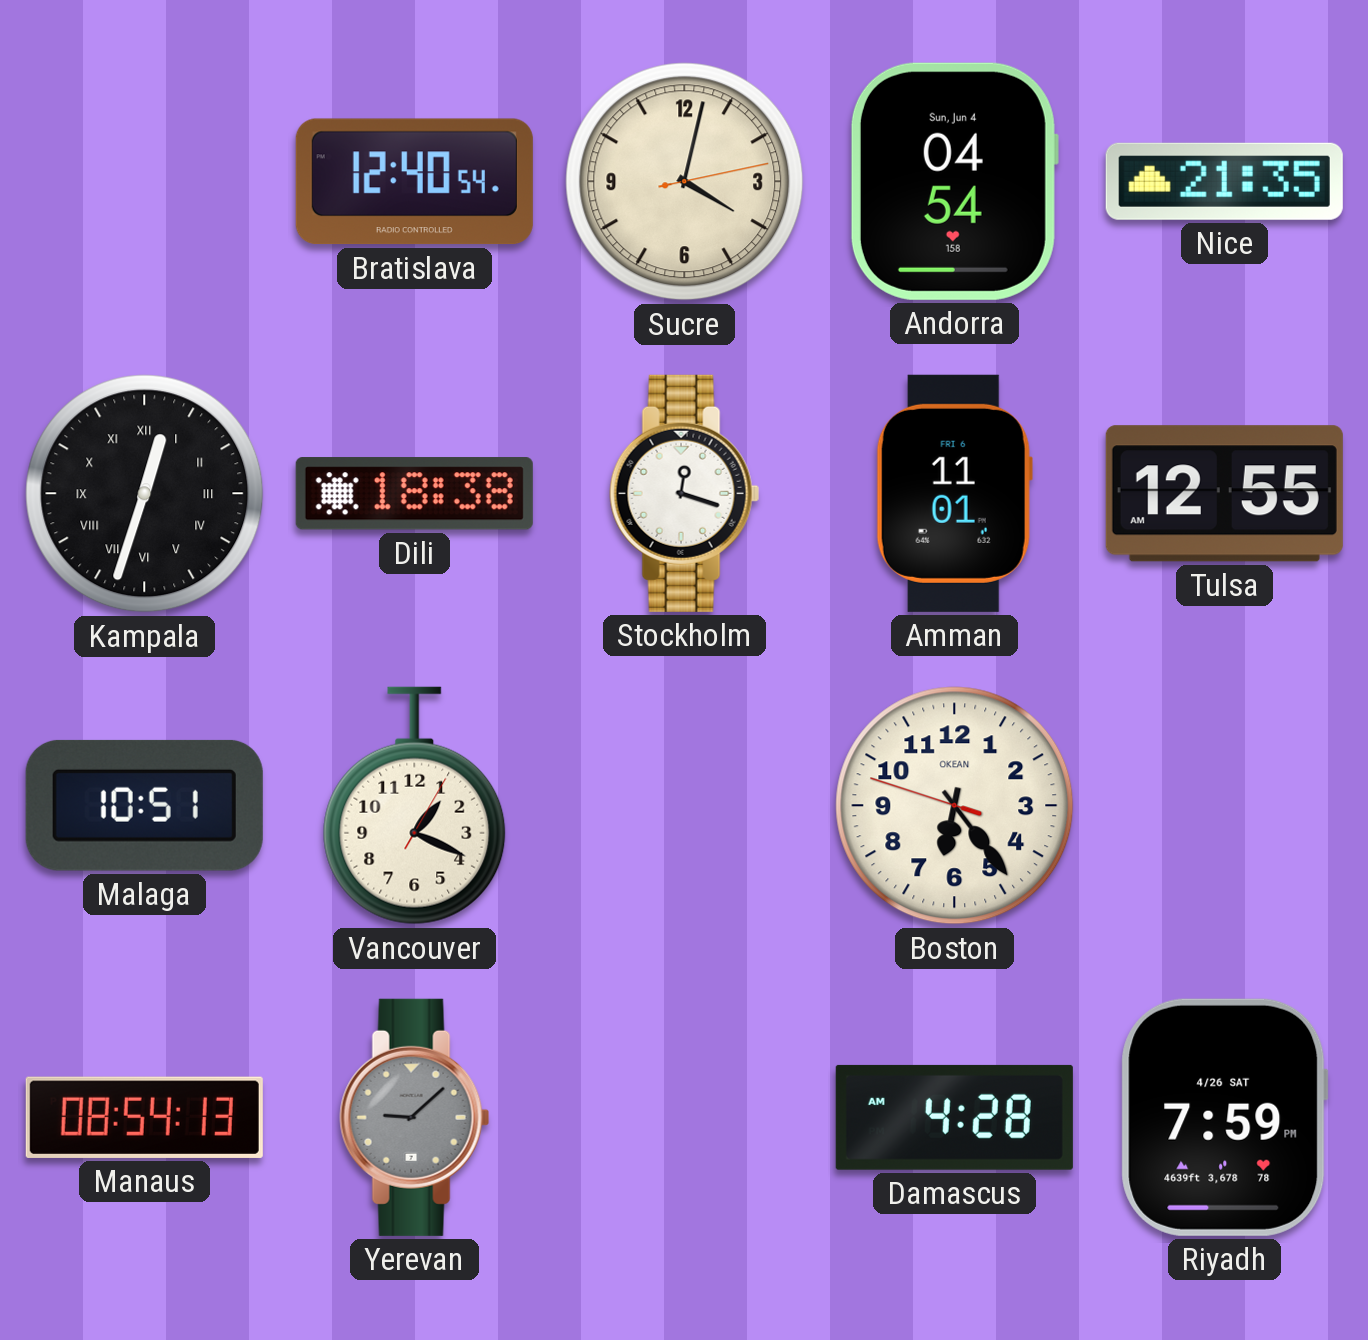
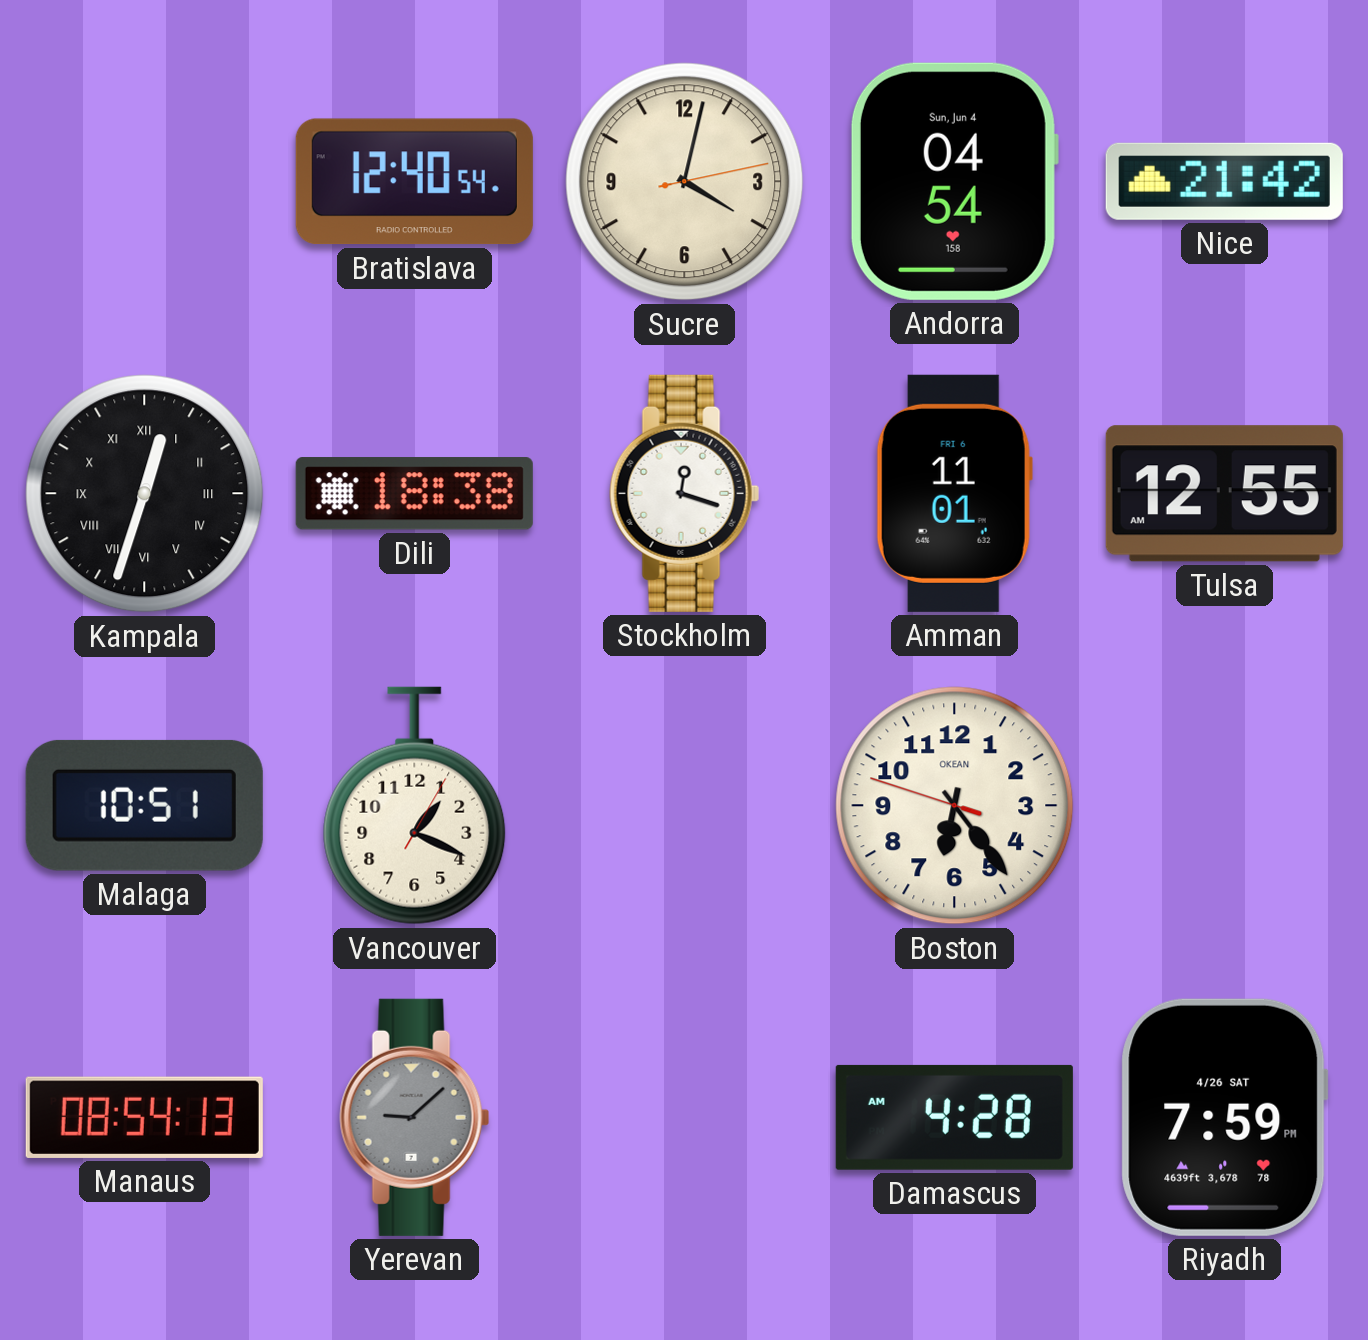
Nice: 21:35 -> 21:42
